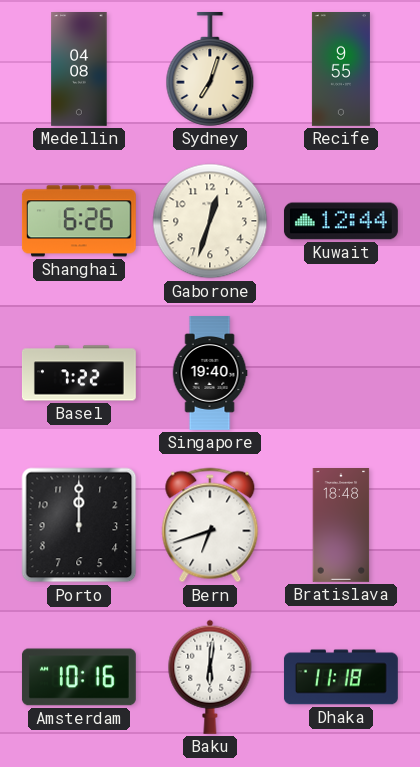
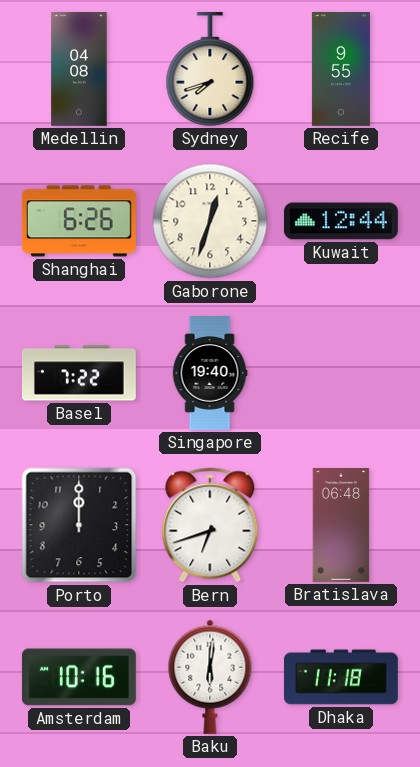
Sydney: 7:03 -> 7:42
Bratislava: 18:48 -> 06:48
